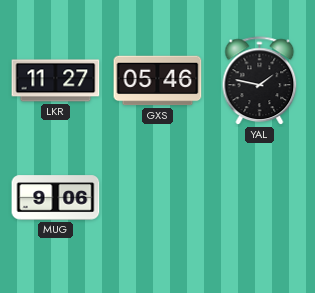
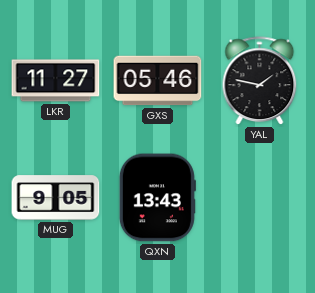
MUG: 9:06 -> 9:05
QXN: none -> 13:43
